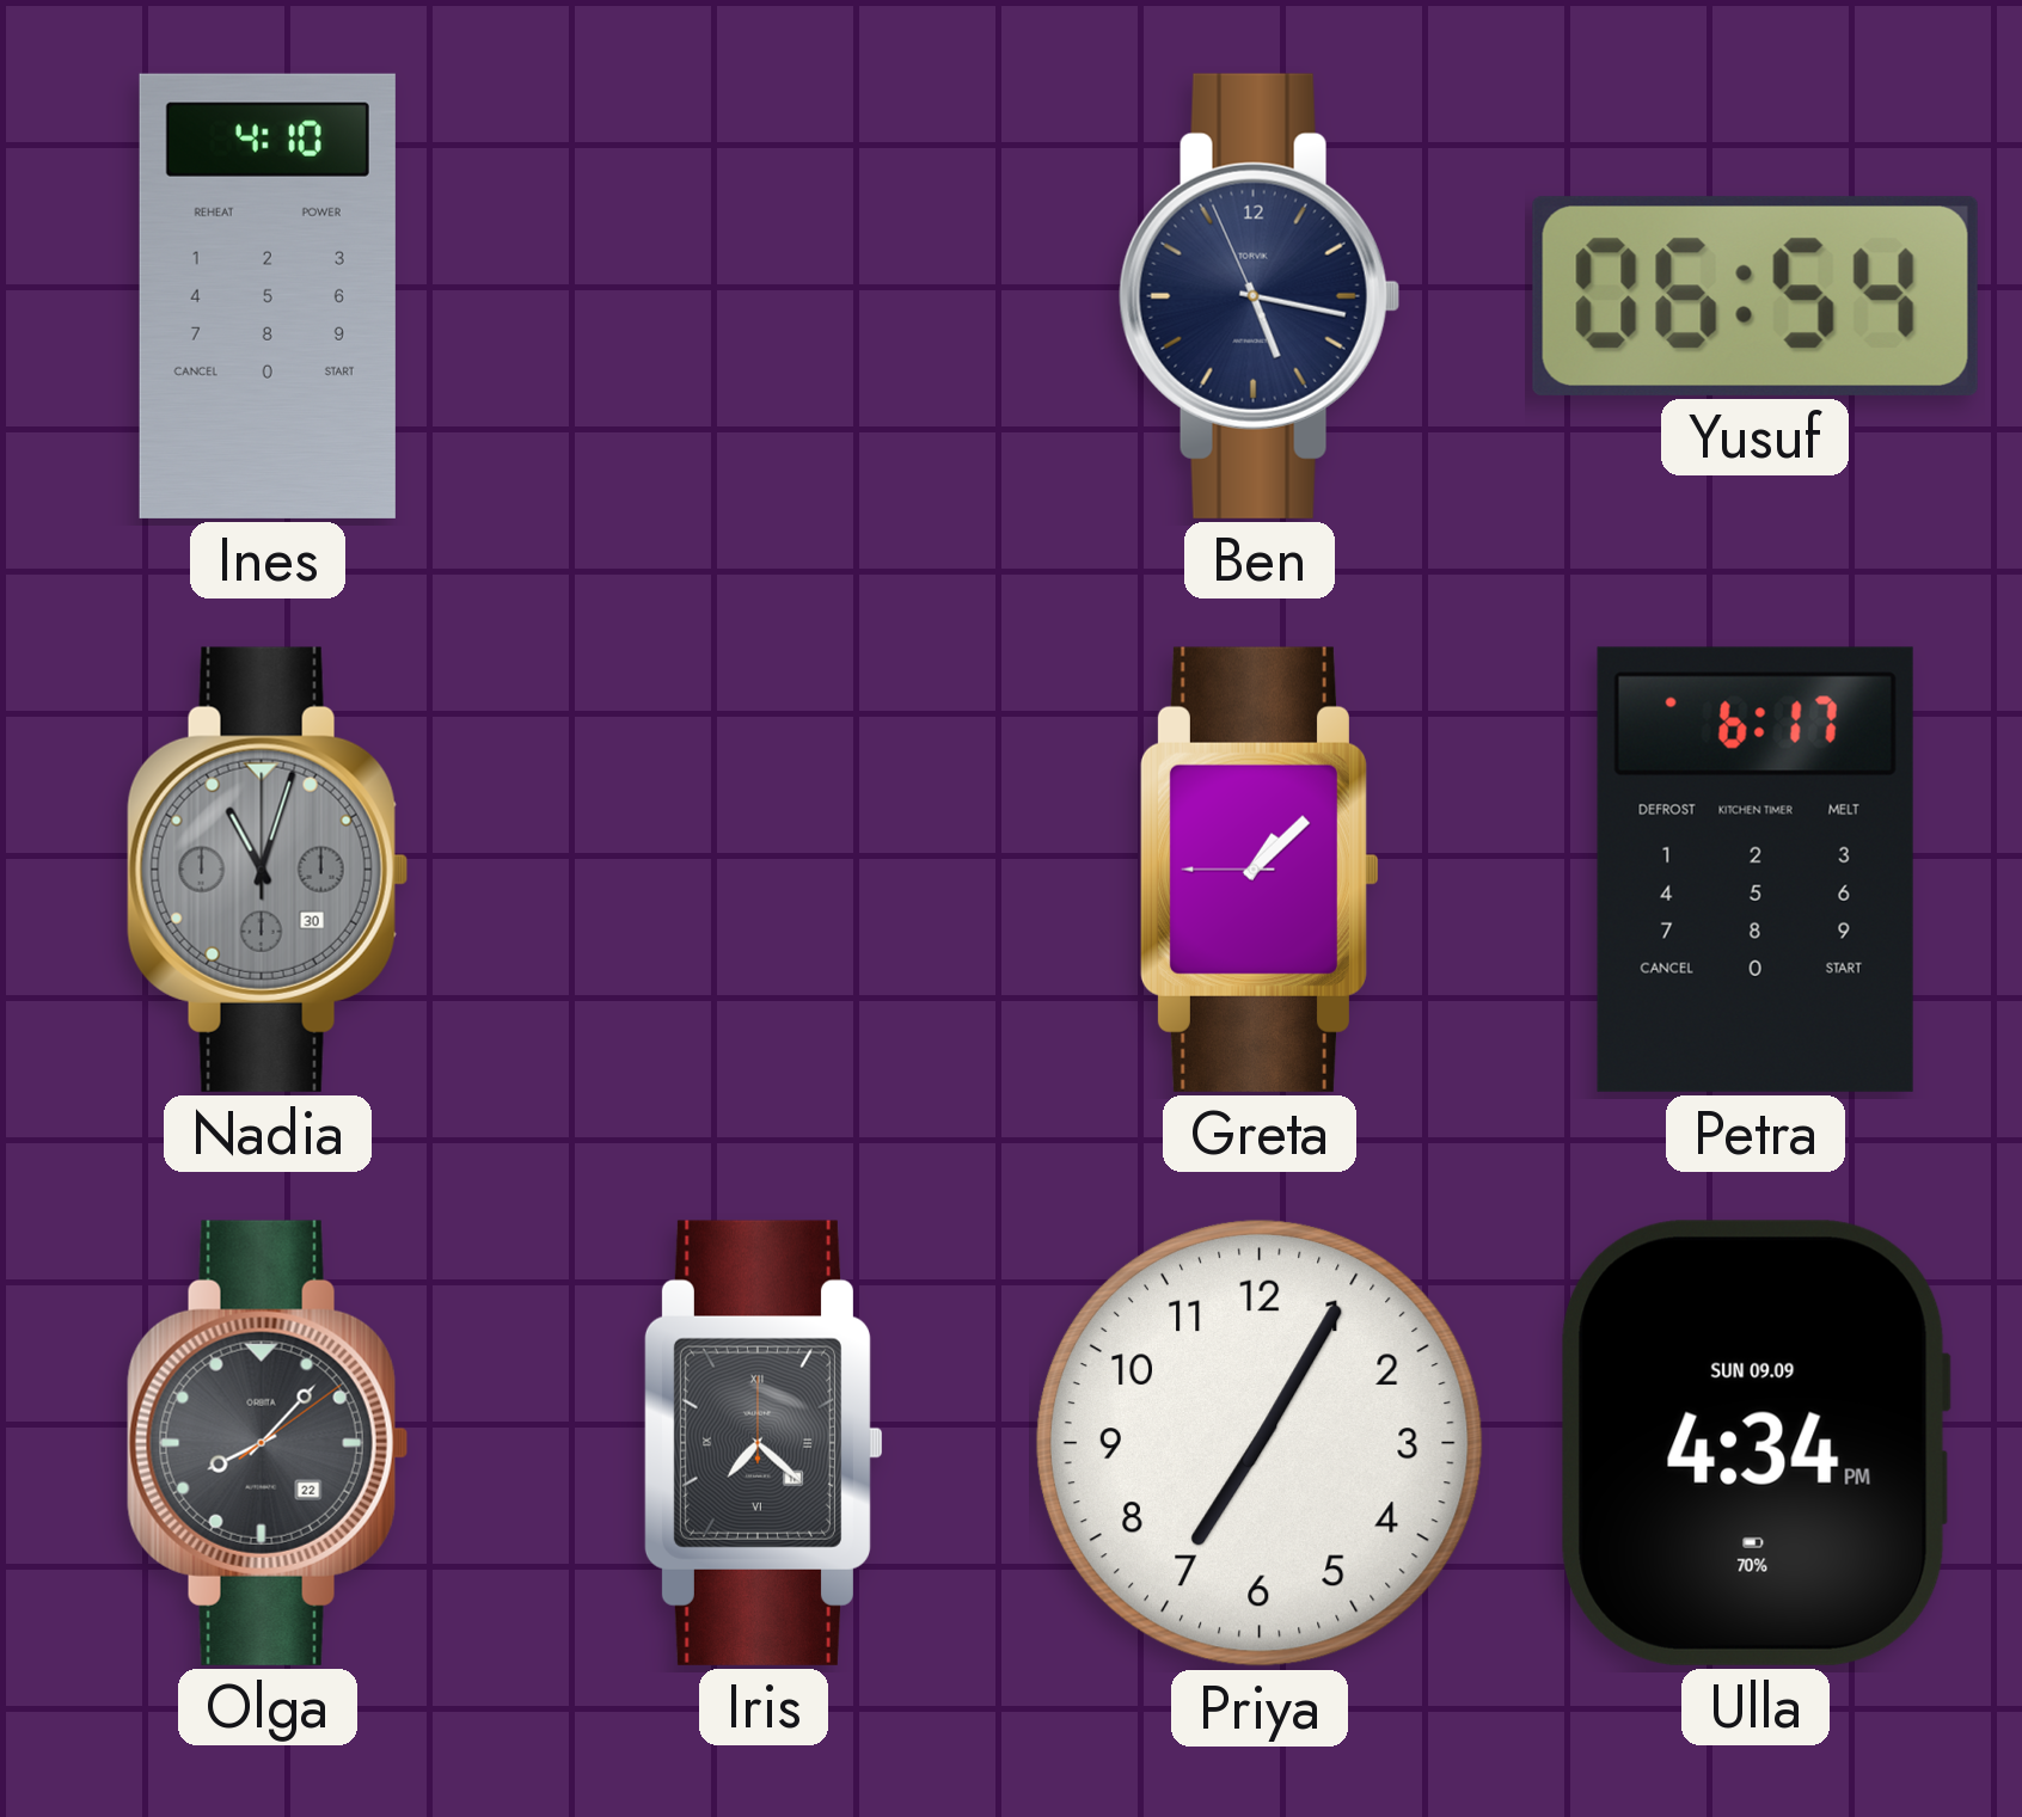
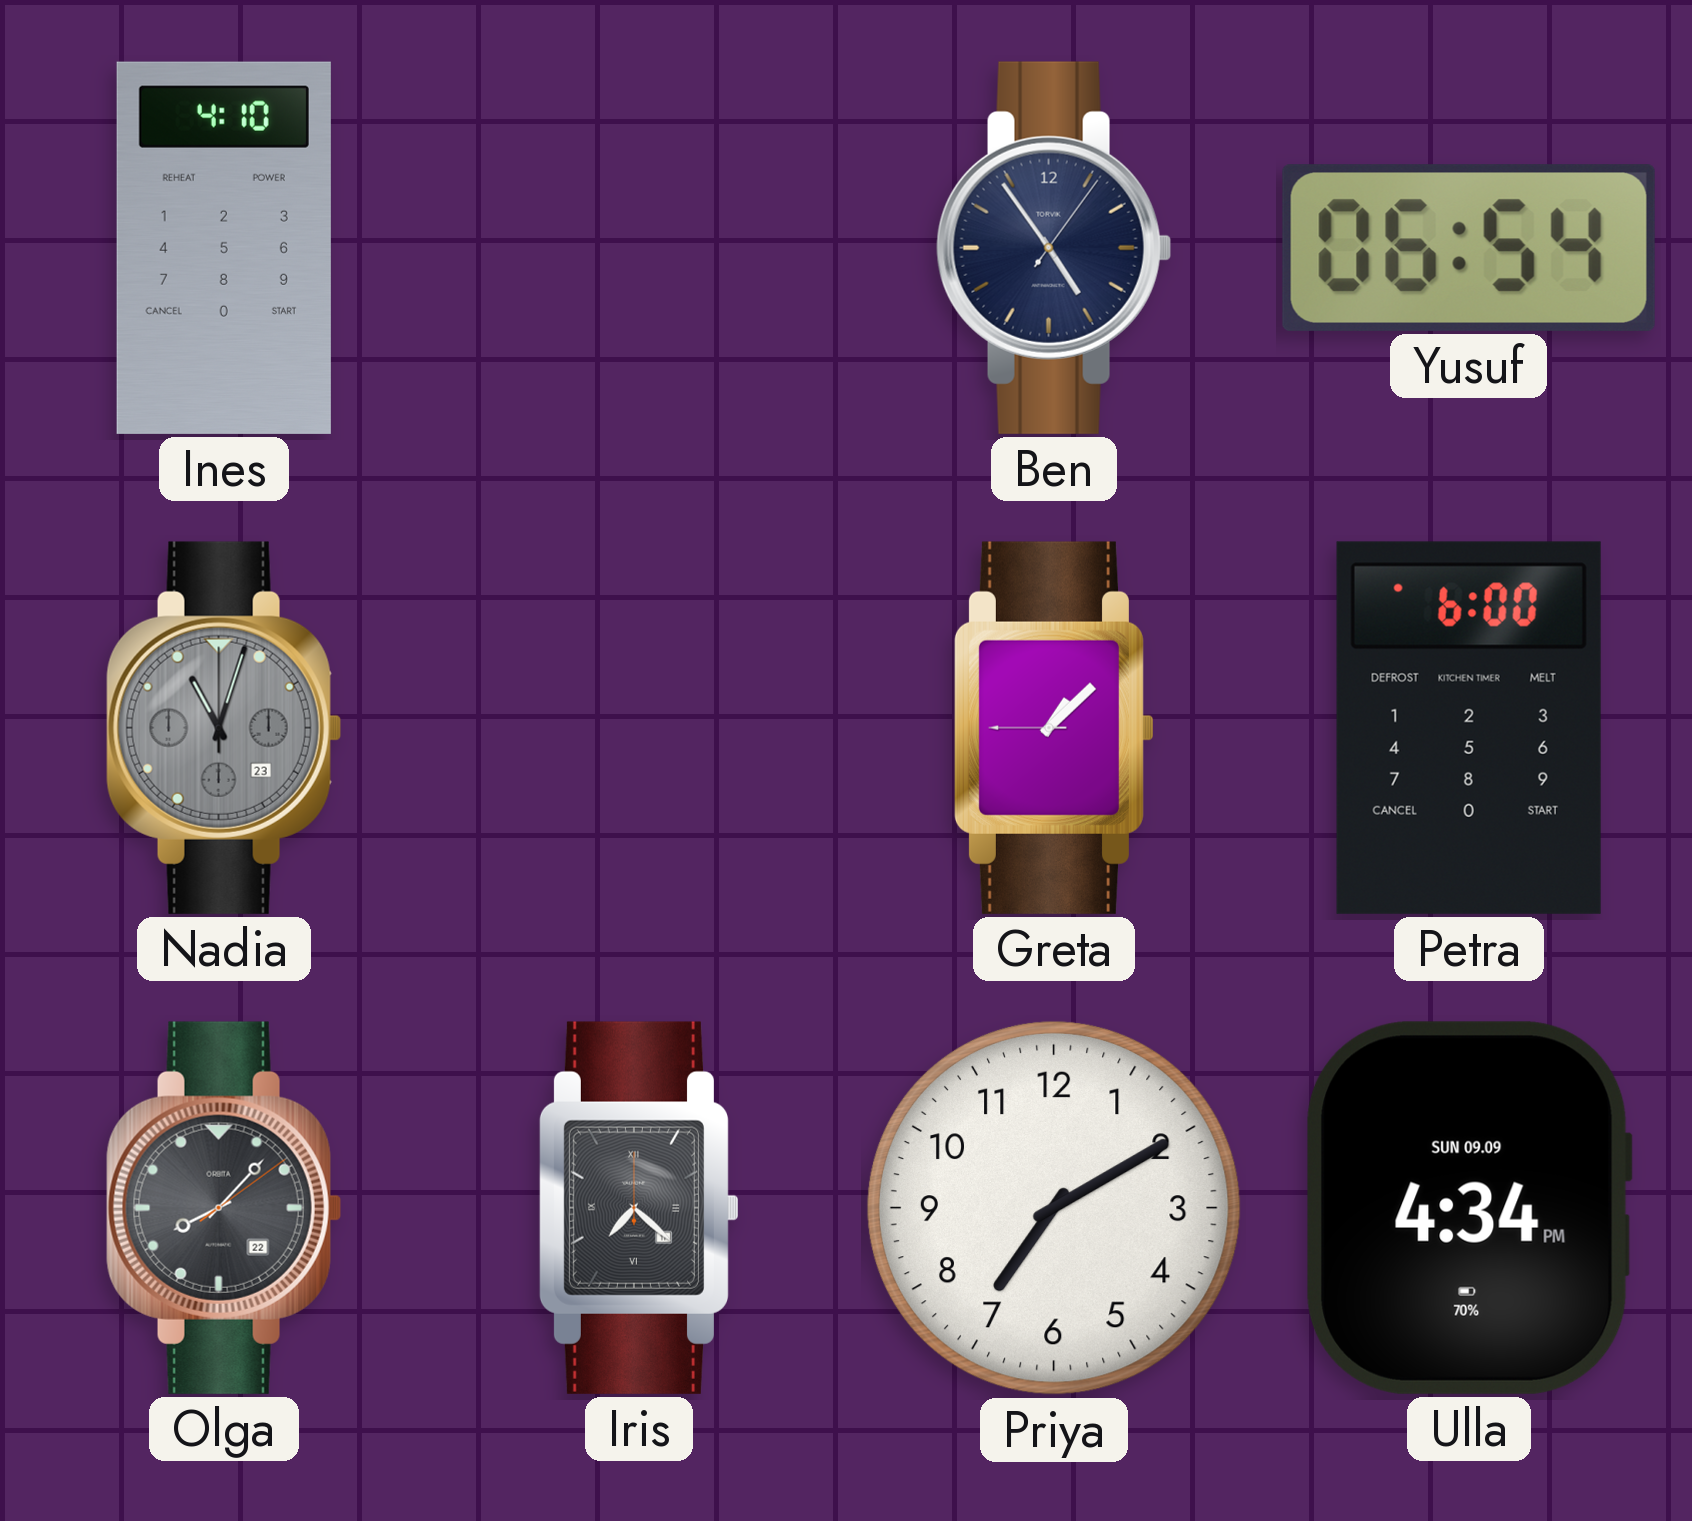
Ben: 5:16 -> 4:54
Nadia date: 30 -> 23
Petra: 6:17 -> 6:00
Priya: 7:05 -> 7:10
